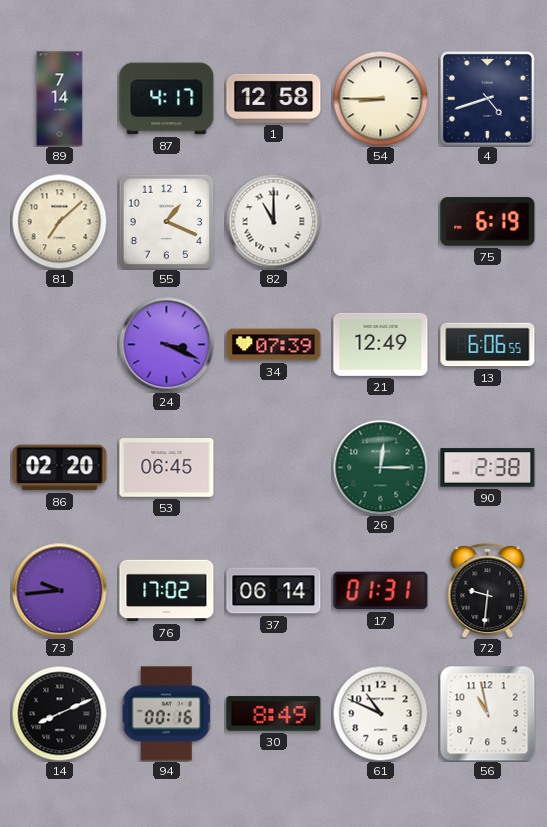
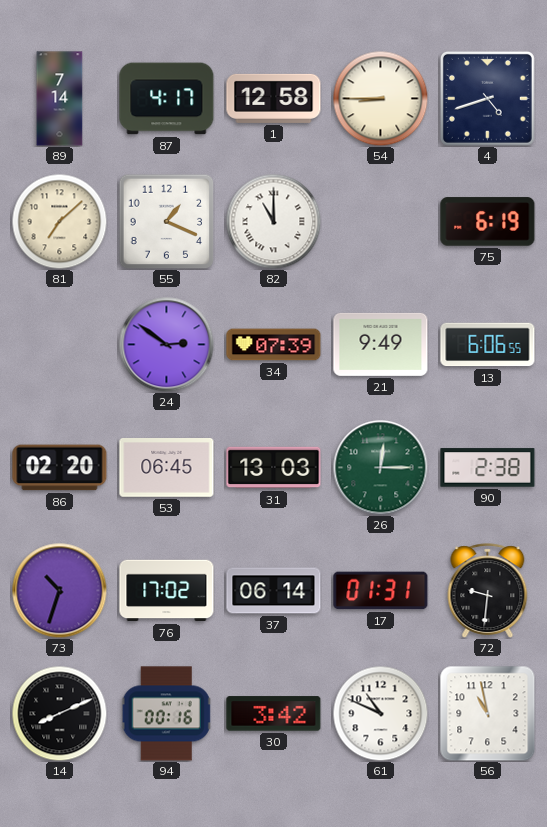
24: 3:19 -> 2:51
21: 12:49 -> 9:49
31: none -> 13:03
73: 9:44 -> 10:33
30: 8:49 -> 3:42
